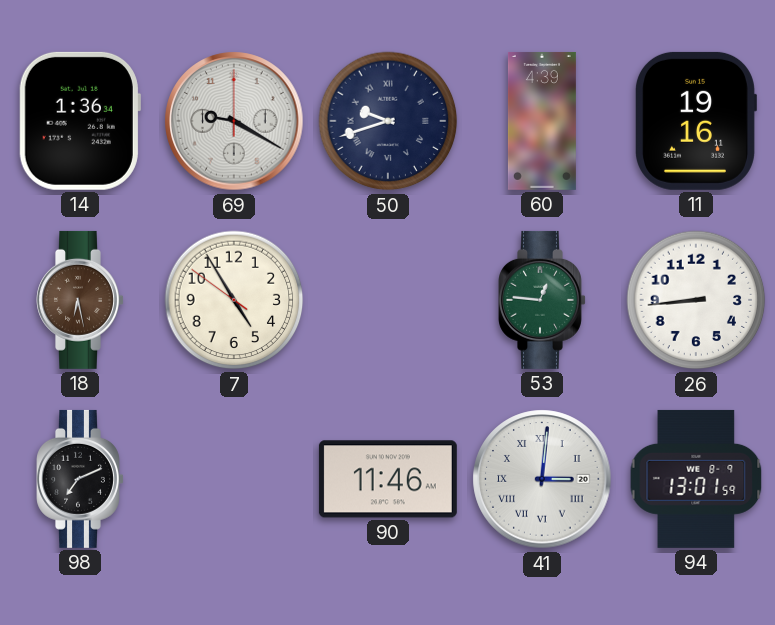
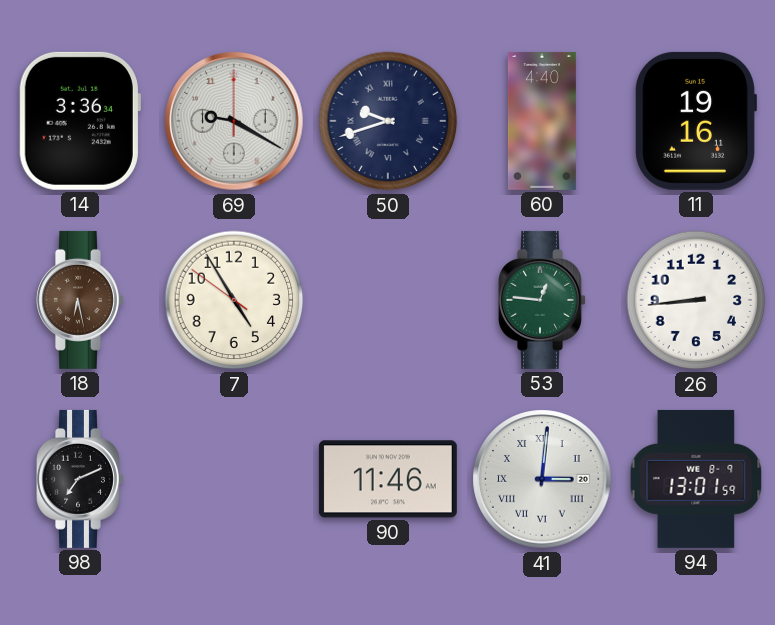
14: 1:36 -> 3:36
60: 4:39 -> 4:40
